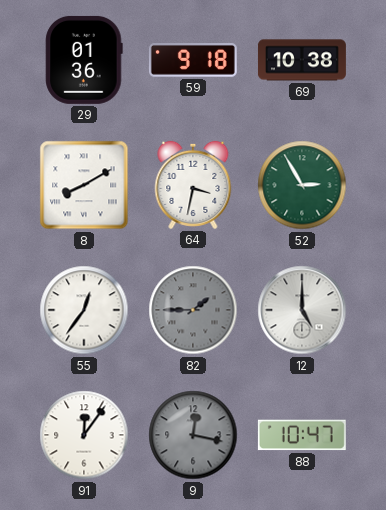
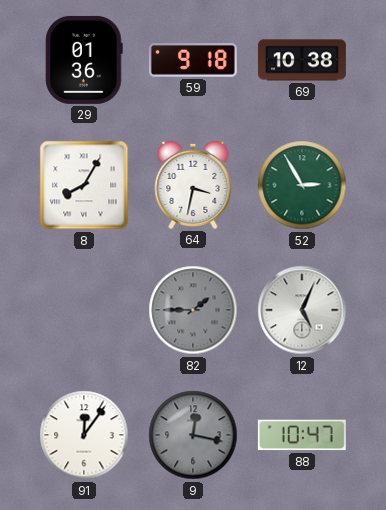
8: 8:10 -> 8:05
55: 12:36 -> none
12: 5:00 -> 5:04
